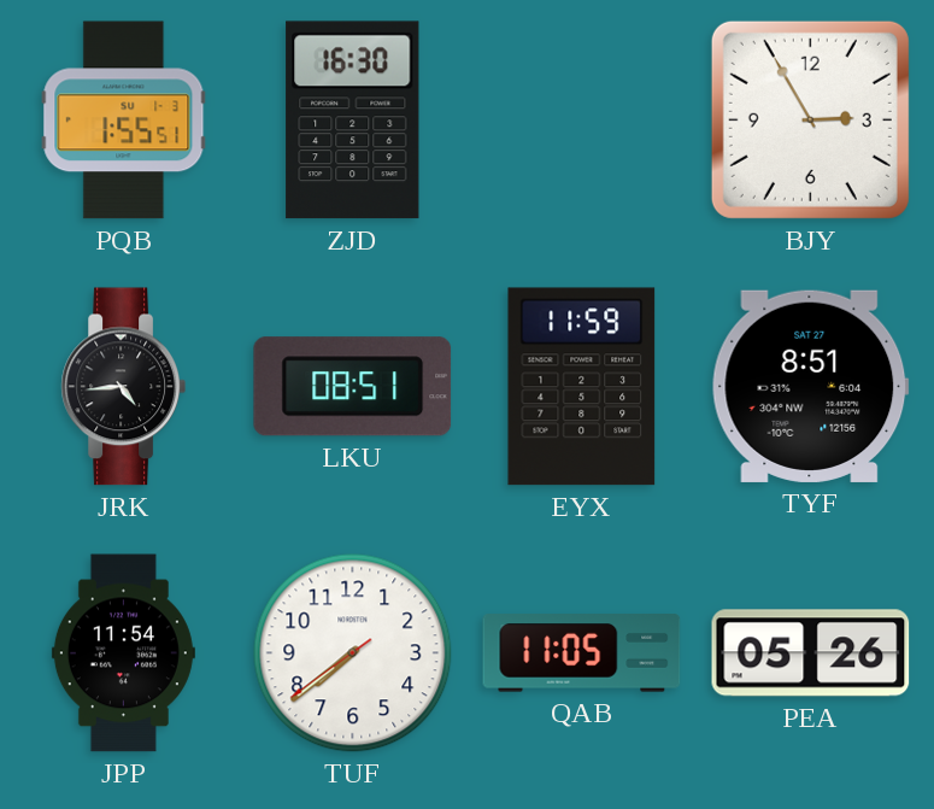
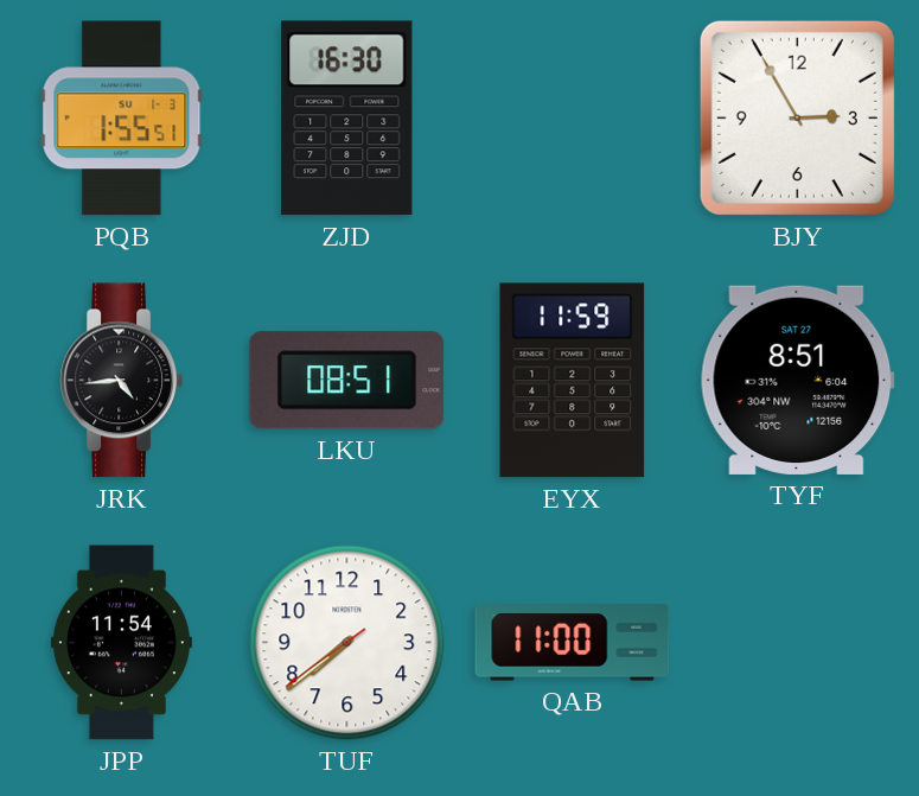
QAB: 11:05 -> 11:00
PEA: 05:26 -> none
